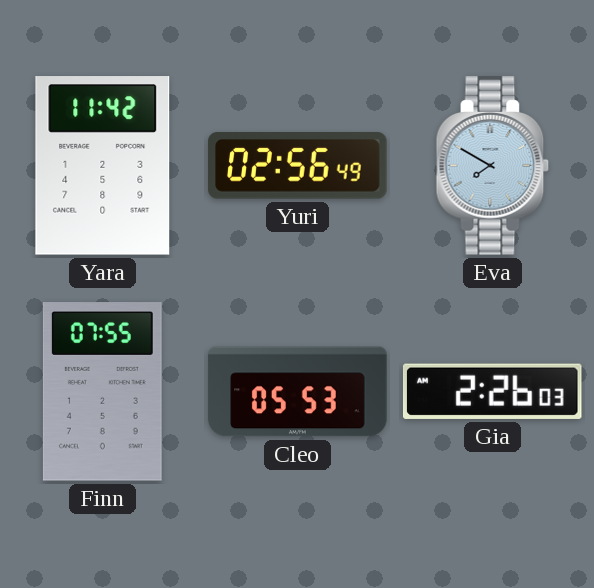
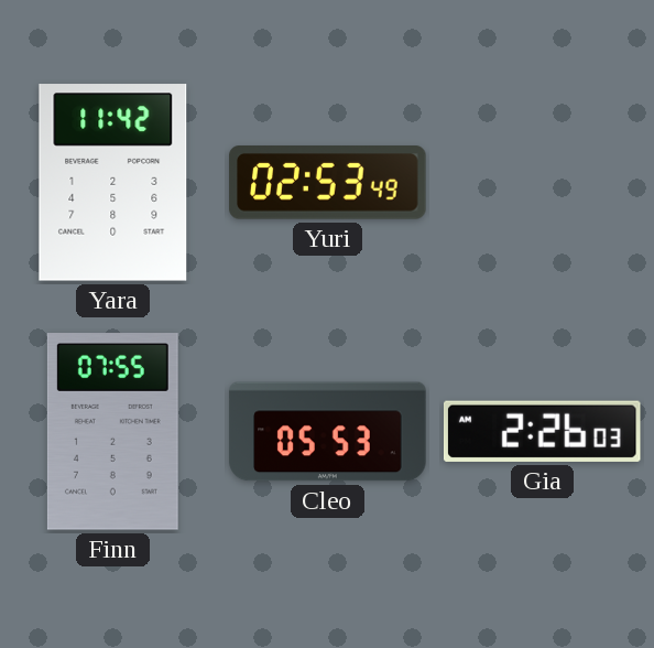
Yuri: 02:56 -> 02:53
Eva: 7:50 -> none
